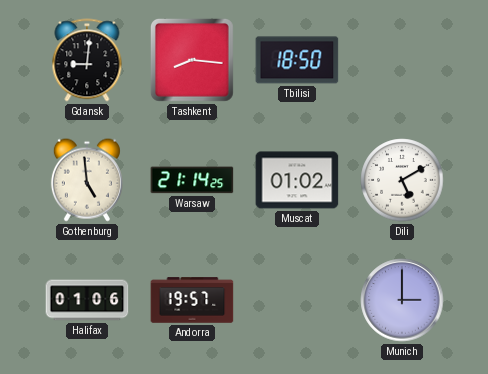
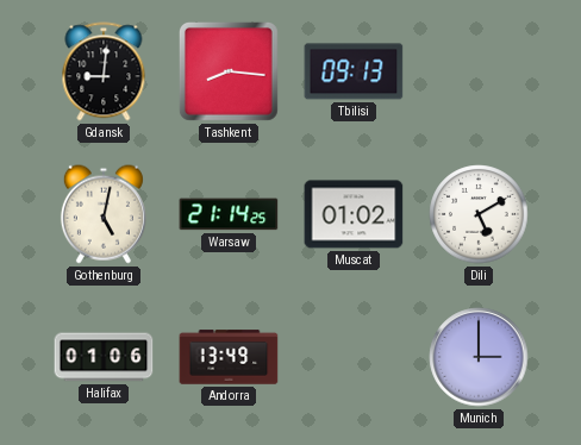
Tbilisi: 18:50 -> 09:13
Gothenburg: 4:59 -> 5:02
Andorra: 19:57 -> 13:49
